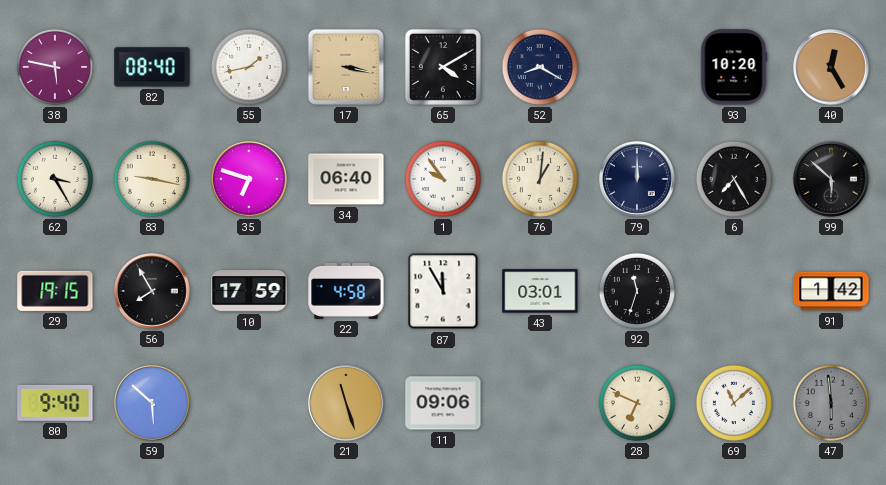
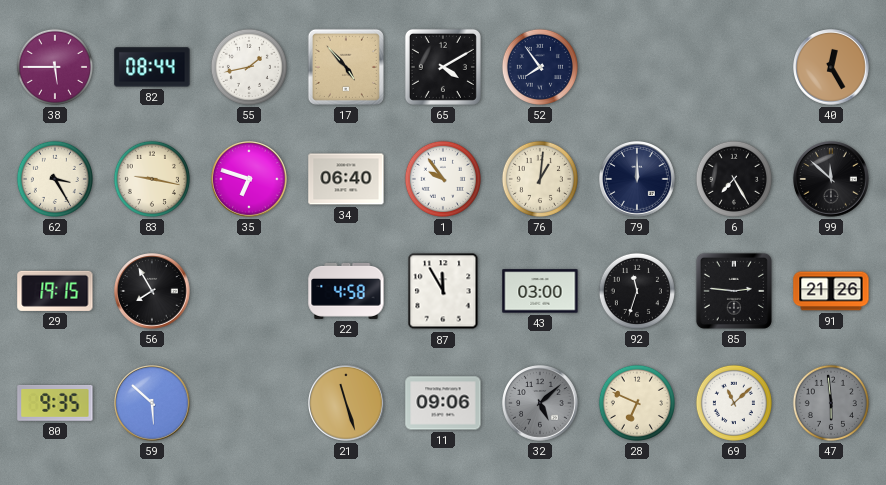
38: 5:47 -> 5:45
82: 08:40 -> 08:44
17: 3:17 -> 4:53
52: 8:20 -> 7:54
93: 10:20 -> none
99: 5:52 -> 11:52
10: 17:59 -> none
43: 03:01 -> 03:00
85: none -> 2:46
91: 1:42 -> 21:26
80: 9:40 -> 9:35
32: none -> 5:08
